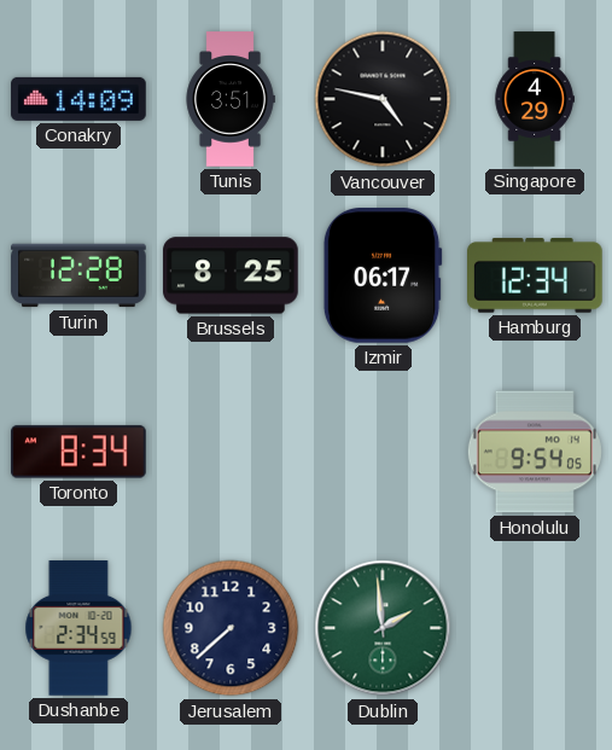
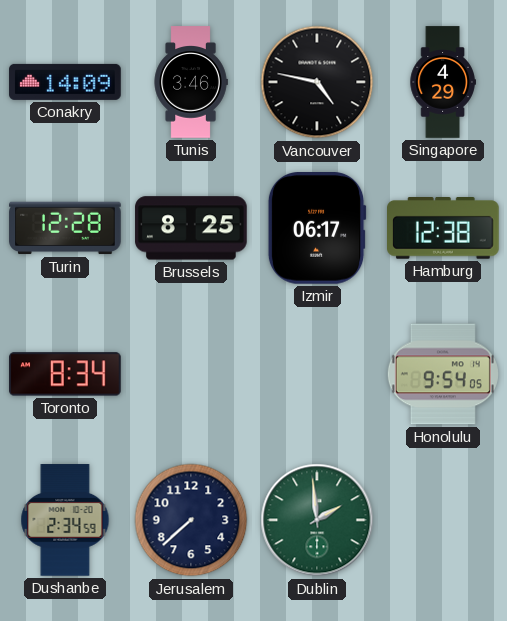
Tunis: 3:51 -> 3:46
Hamburg: 12:34 -> 12:38
